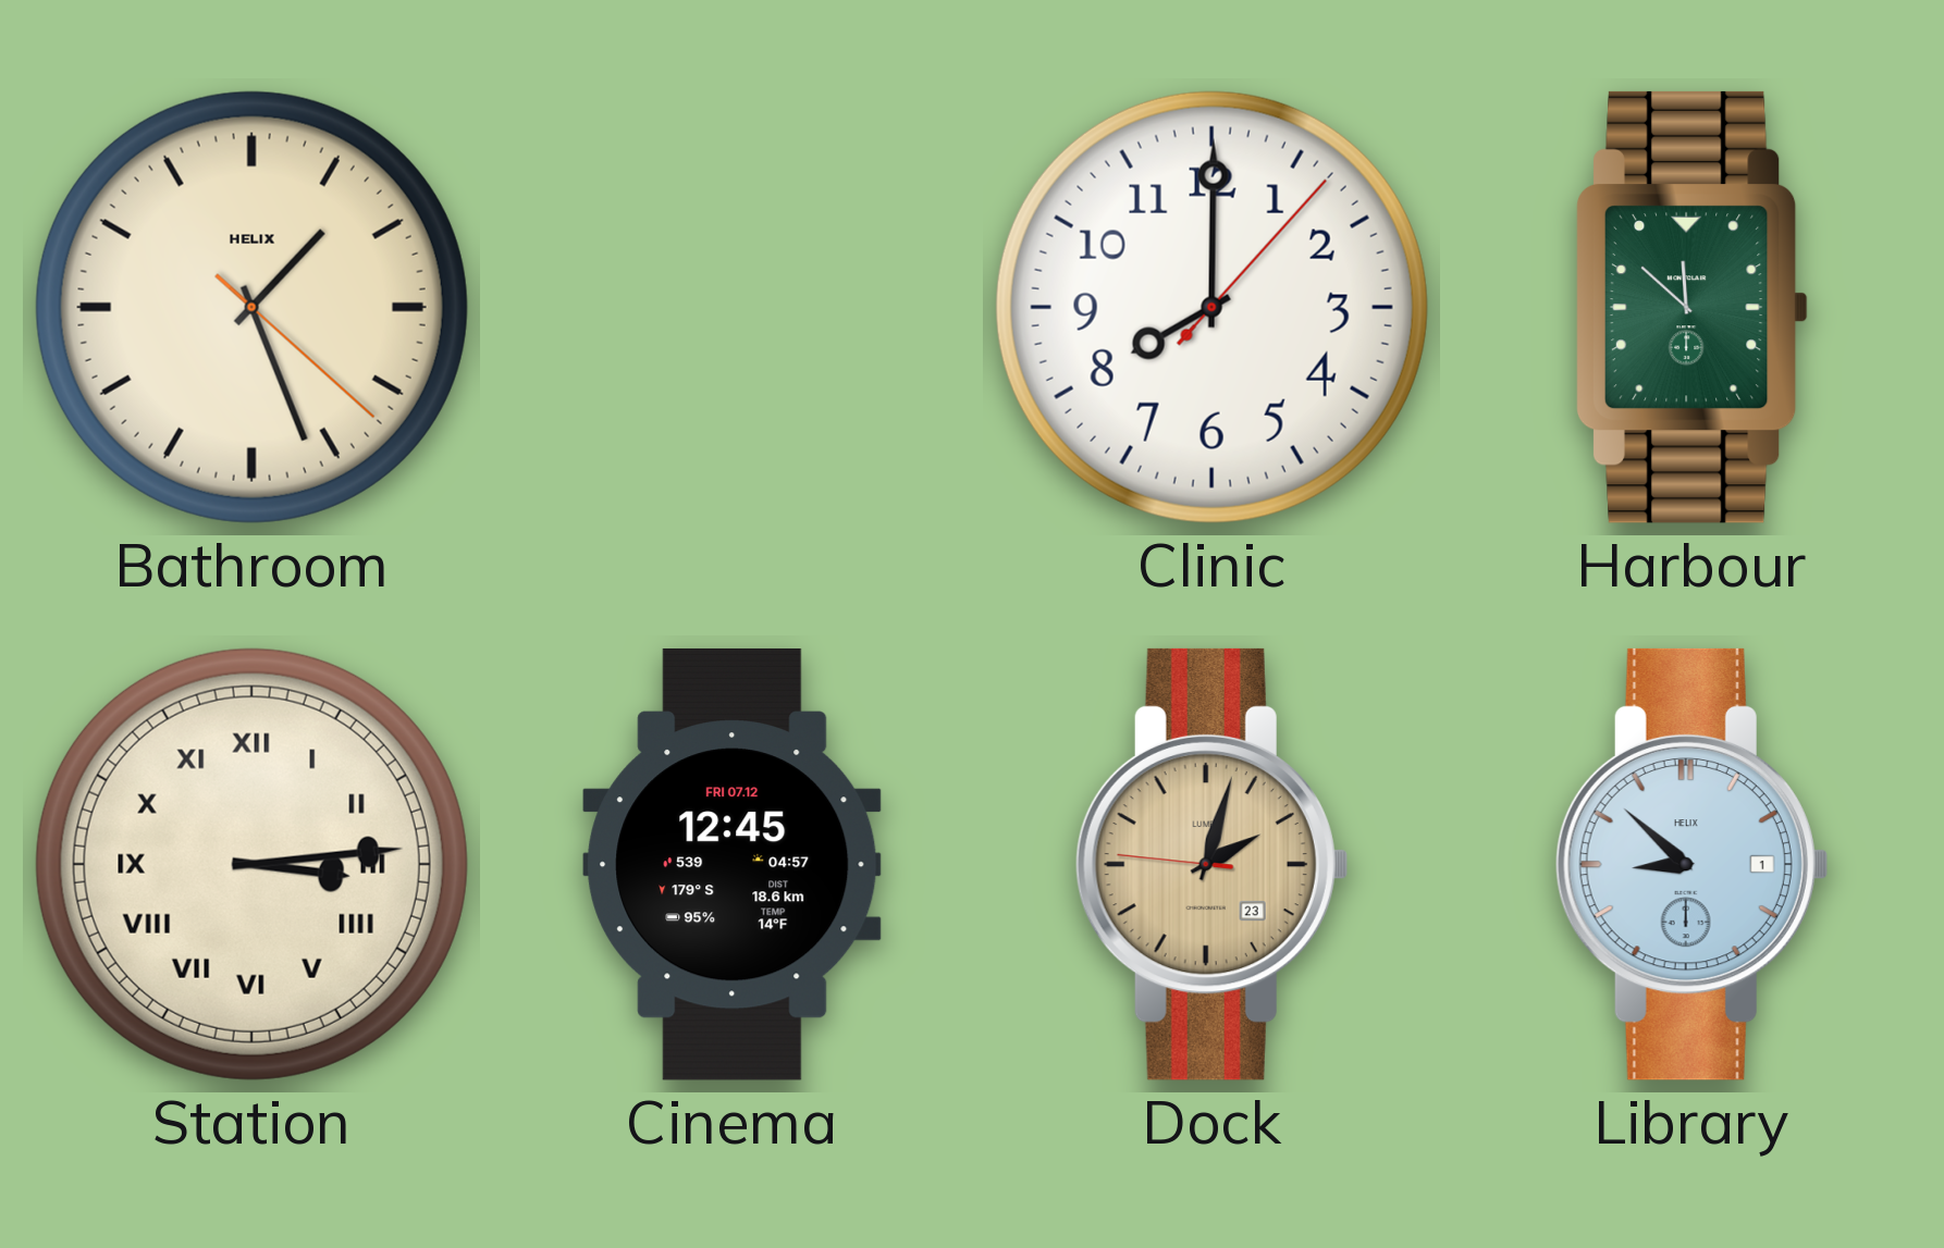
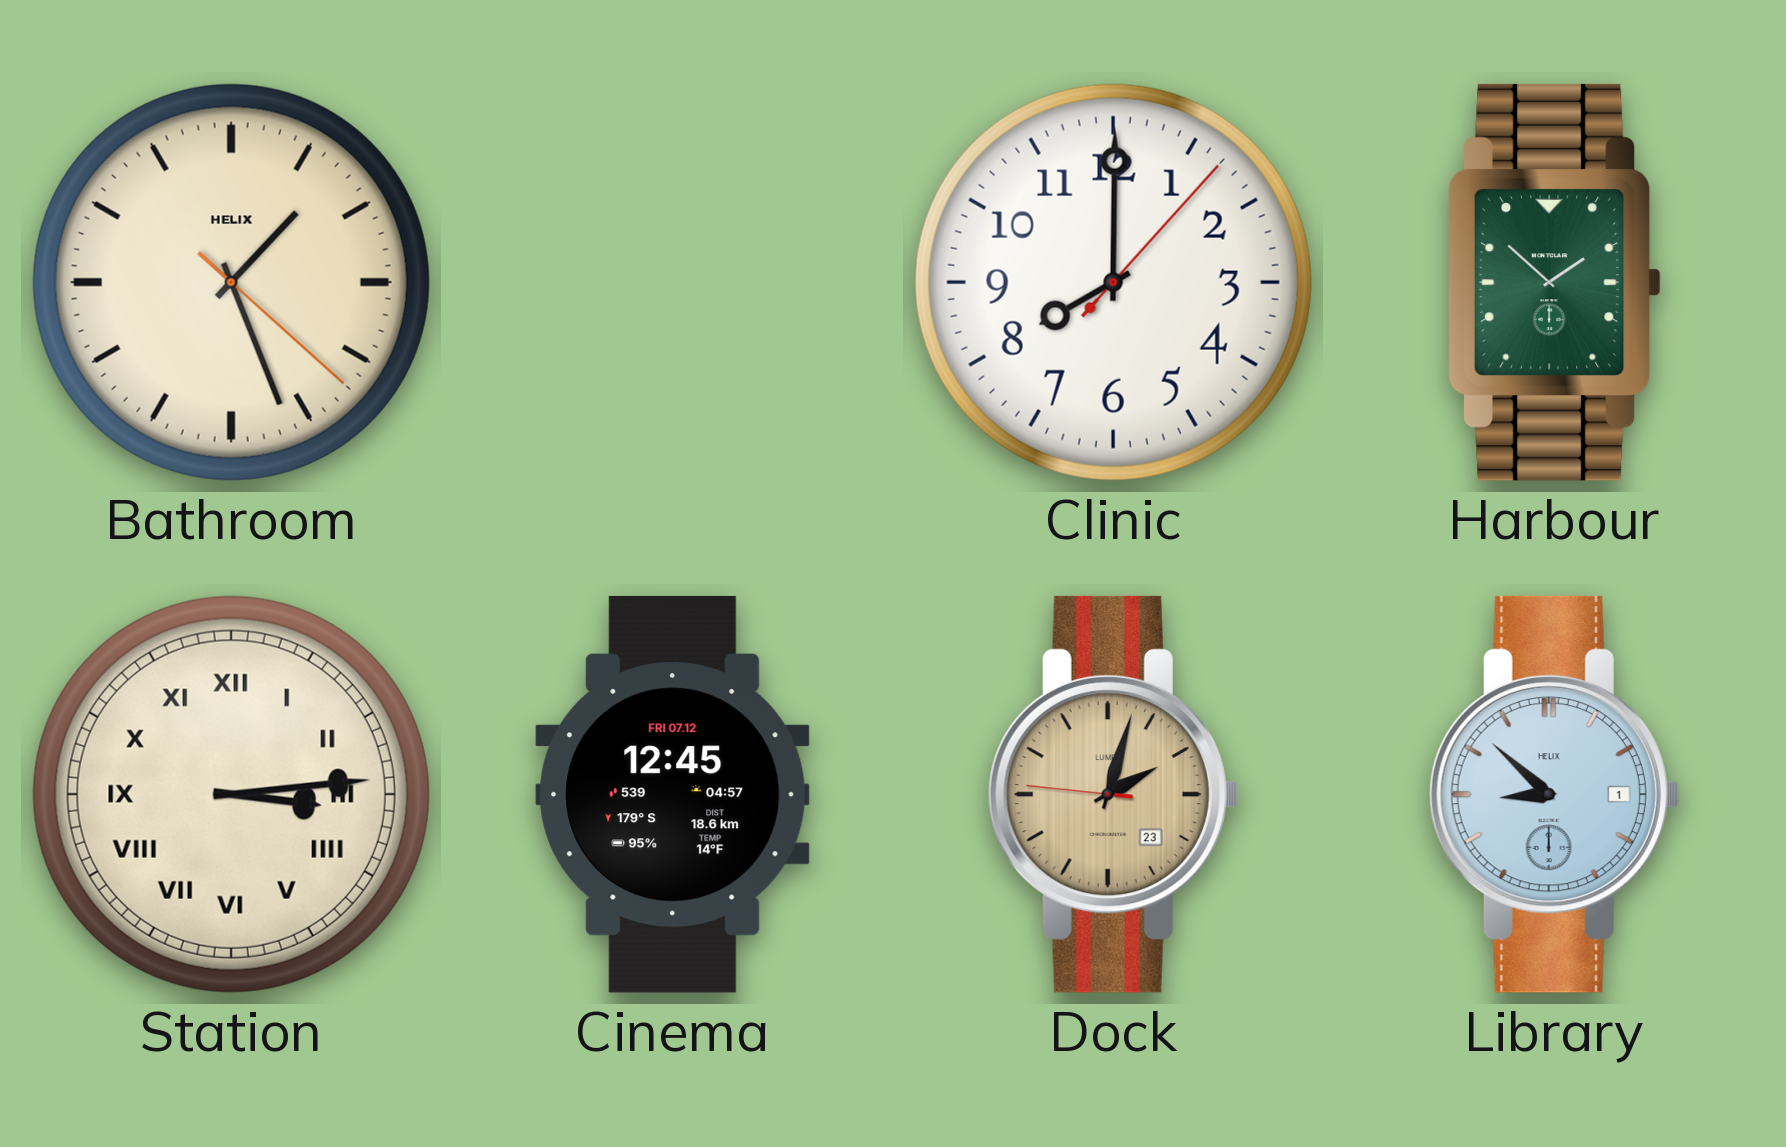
Harbour: 11:52 -> 1:52
